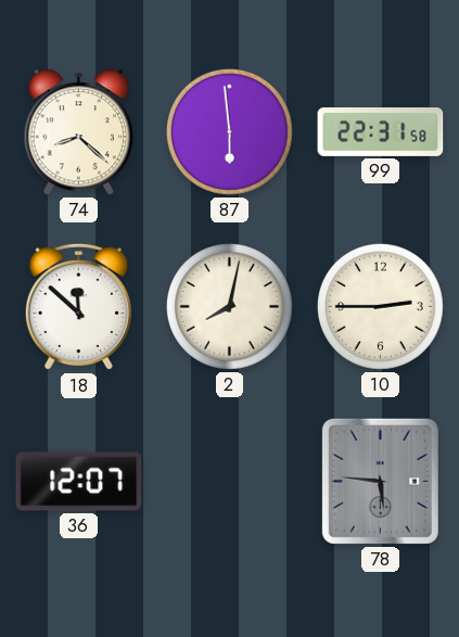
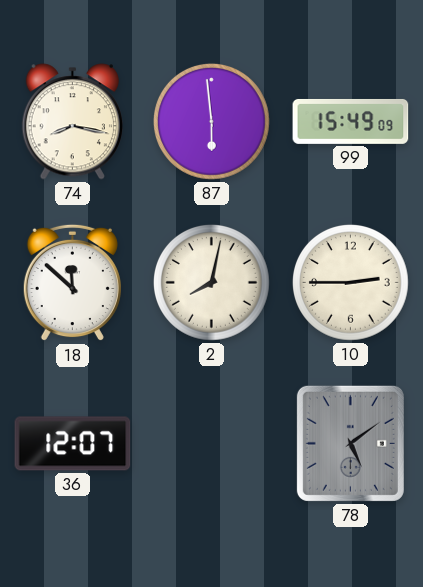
74: 8:22 -> 8:17
99: 22:31 -> 15:49
78: 5:46 -> 5:09
